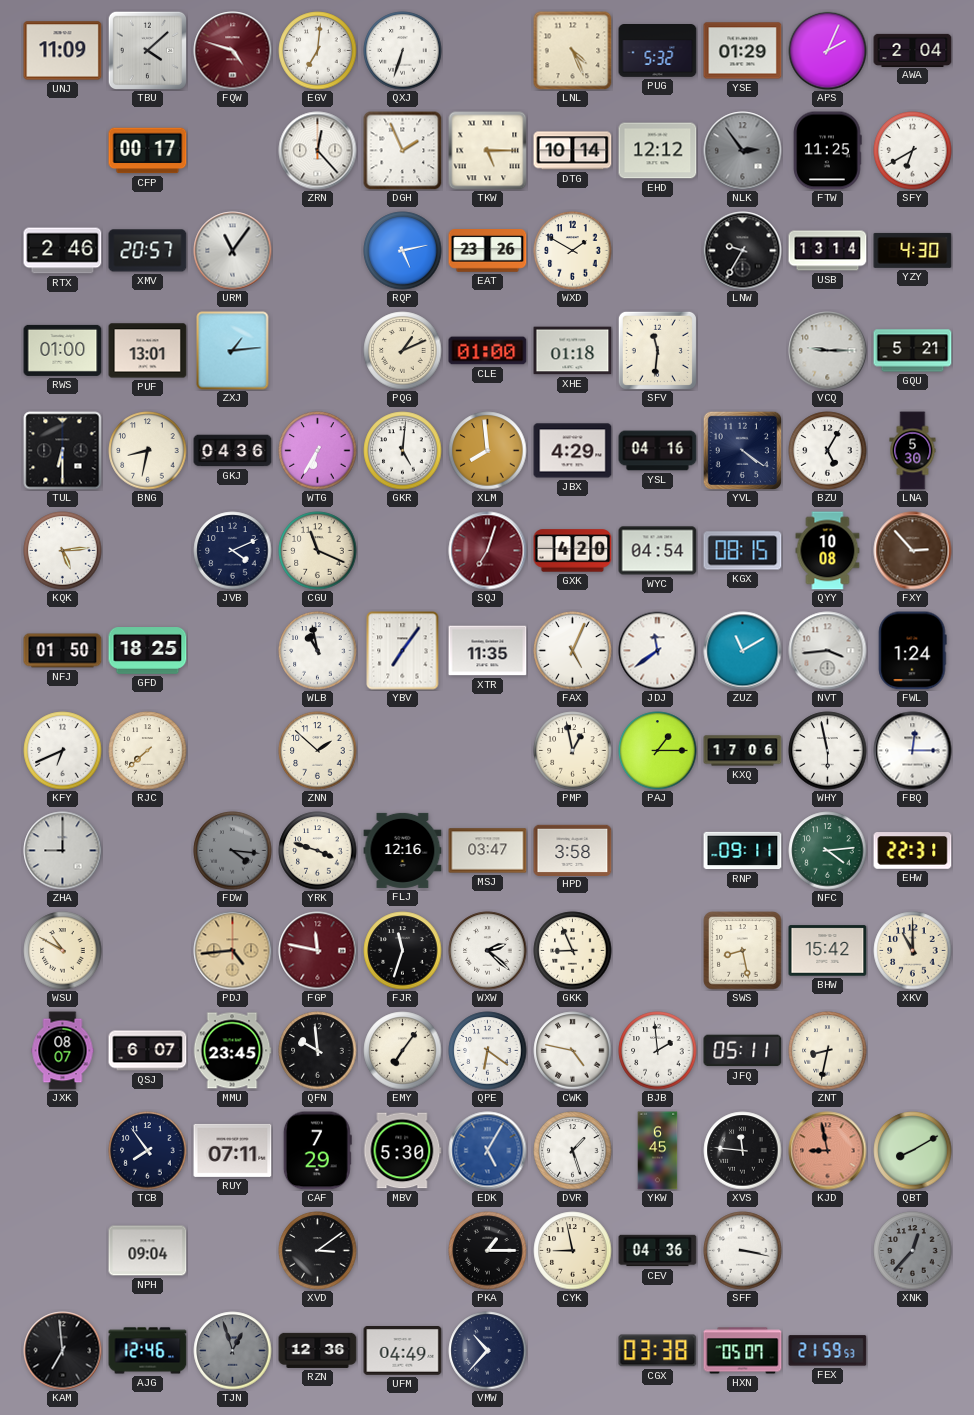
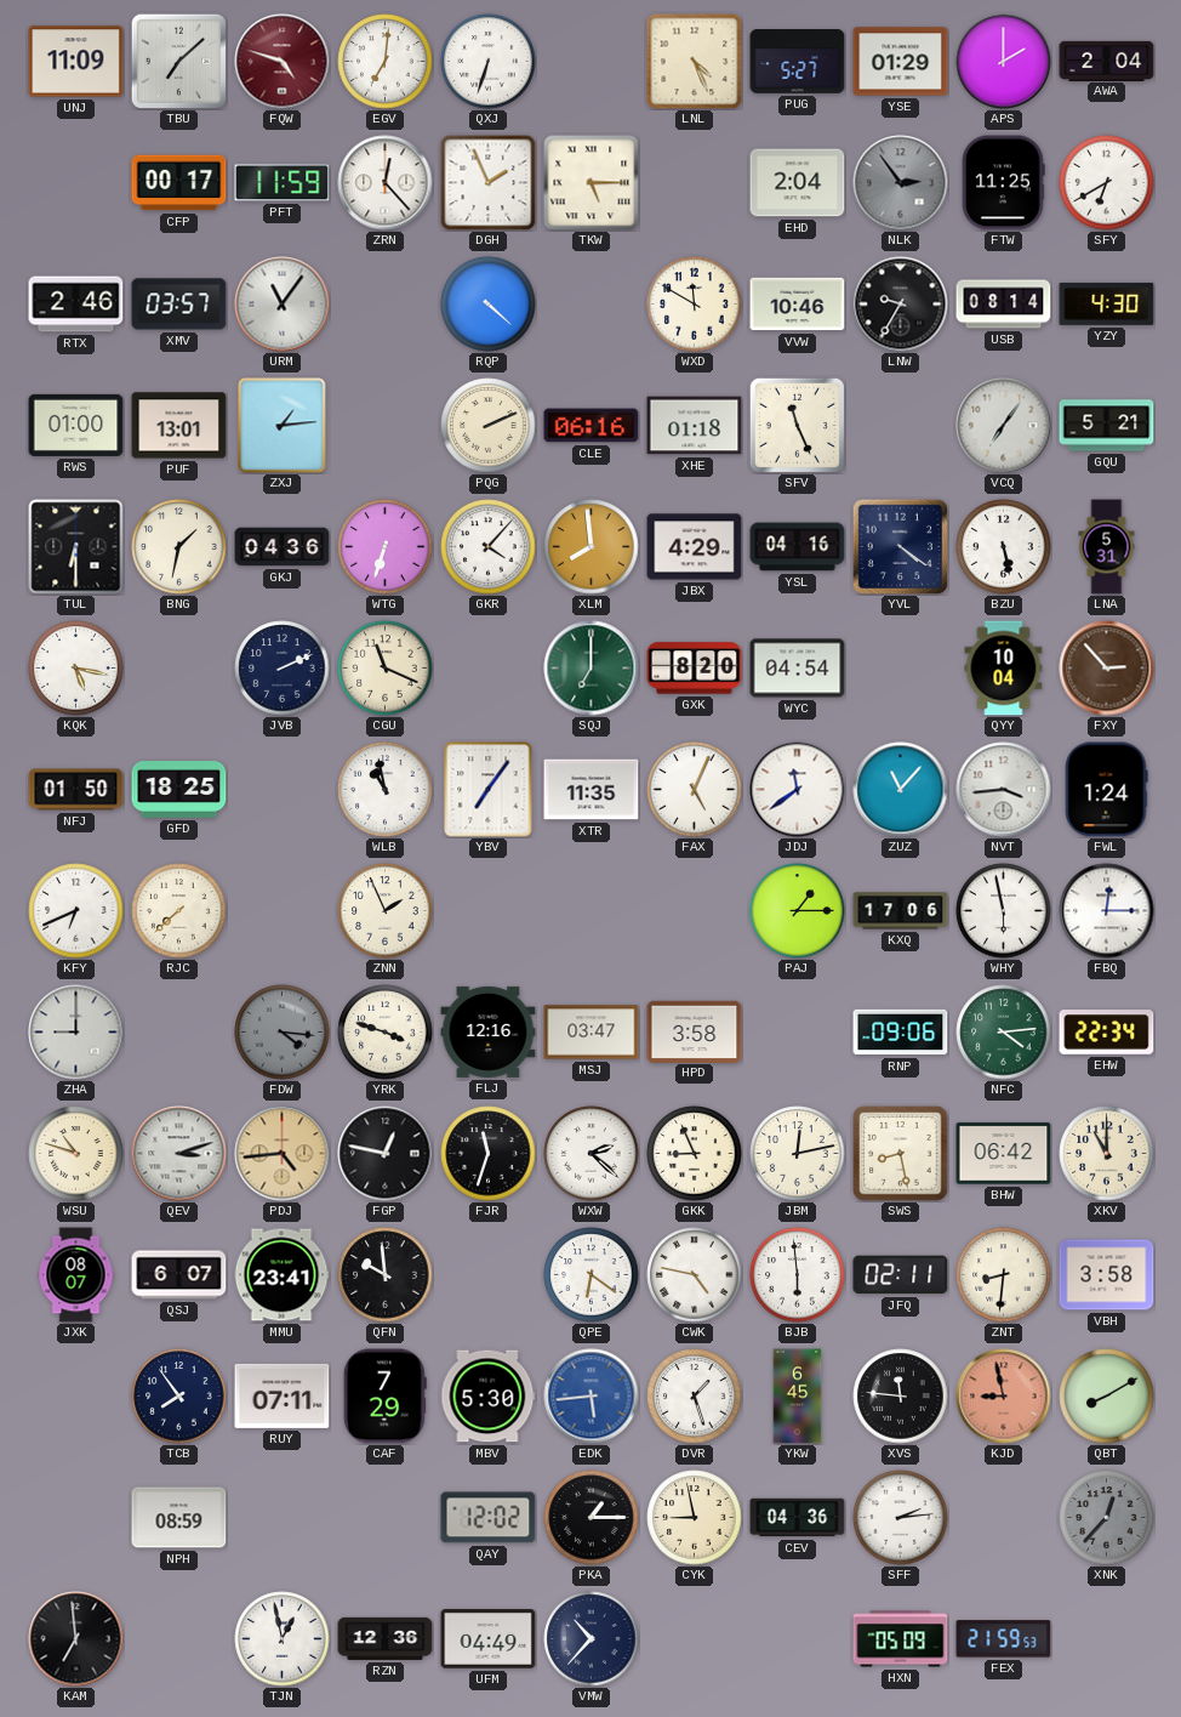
TBU: 4:08 -> 7:08
PUG: 5:32 -> 5:27
APS: 2:04 -> 2:00
PFT: none -> 11:59
DTG: 10:14 -> none
EHD: 12:12 -> 2:04
XMV: 20:57 -> 03:57
RQP: 5:13 -> 4:22
EAT: 23:26 -> none
WXD: 1:50 -> 11:50
VVW: none -> 10:46
USB: 13:14 -> 08:14
PQG: 1:11 -> 2:11
CLE: 01:00 -> 06:16
SFV: 11:31 -> 11:26
VCQ: 9:15 -> 7:06
BNG: 8:32 -> 1:32
WTG: 6:35 -> 6:33
GKR: 5:01 -> 4:07
BZU: 5:05 -> 5:28
LNA: 5:30 -> 5:31
KQK: 5:14 -> 5:17
JVB: 4:11 -> 2:11
SQJ: 7:03 -> 7:00
SQJ dial: burgundy -> green
GXK: 4:20 -> 8:20
KGX: 08:15 -> none
QYY: 10:08 -> 10:04
ZUZ: 11:10 -> 11:07
ZNN: 1:52 -> 1:56
PMP: 12:58 -> none
RNP: 09:11 -> 09:06
EHW: 22:31 -> 22:34
WSU: 10:50 -> 10:48
QEV: none -> 3:12
FGP: 11:47 -> 12:47
FGP dial: burgundy -> black
JBM: none -> 12:13
BHW: 15:42 -> 06:42
MMU: 23:45 -> 23:41
EMY: 7:06 -> none
BJB: 1:59 -> 5:59
JFQ: 05:11 -> 02:11
ZNT: 8:32 -> 8:31
VBH: none -> 3:58
EDK: 5:05 -> 5:44
NPH: 09:04 -> 08:59
XVD: 3:09 -> none
QAY: none -> 12:02
SFF: 3:17 -> 2:14
AJG: 12:46 -> none
TJN: 12:57 -> 12:58
TJN dial: grey -> white
CGX: 03:38 -> none
HXN: 05:07 -> 05:09
